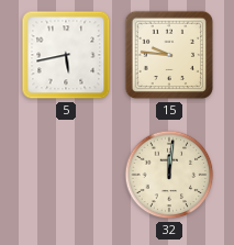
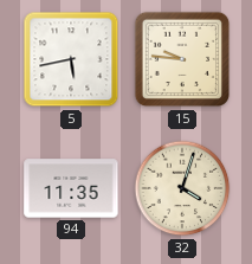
94: none -> 11:35
32: 12:01 -> 4:03
